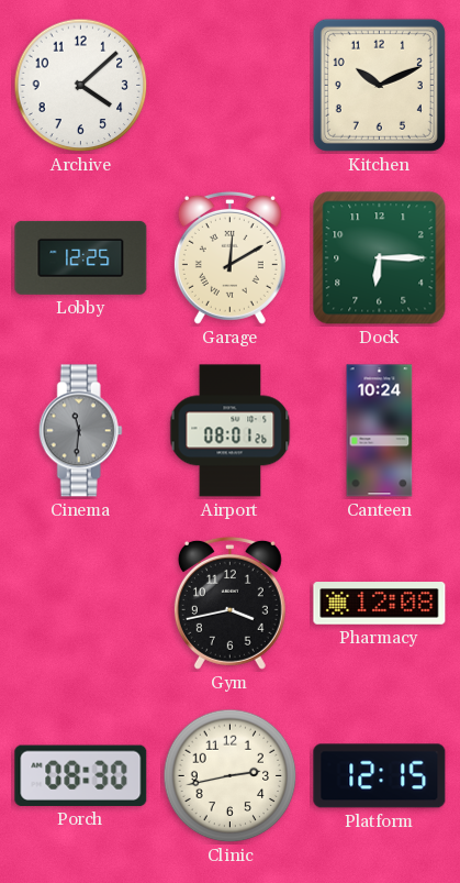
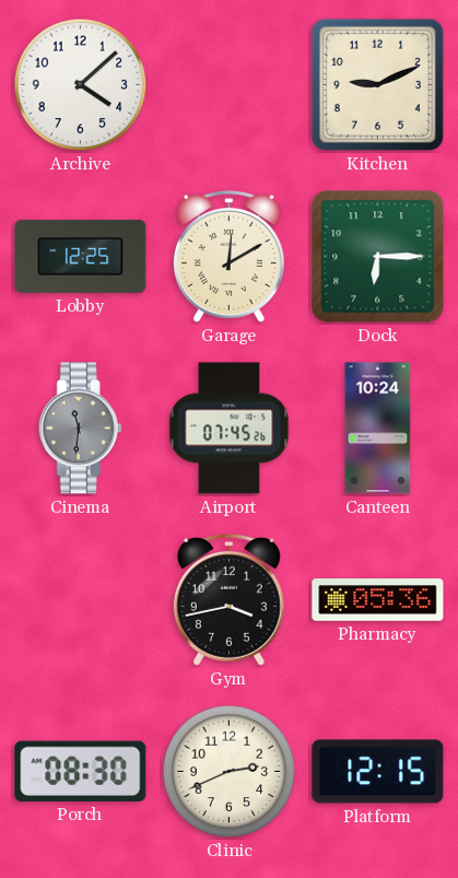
Kitchen: 10:11 -> 9:11
Airport: 08:01 -> 07:45
Pharmacy: 12:08 -> 05:36
Clinic: 2:43 -> 2:41
